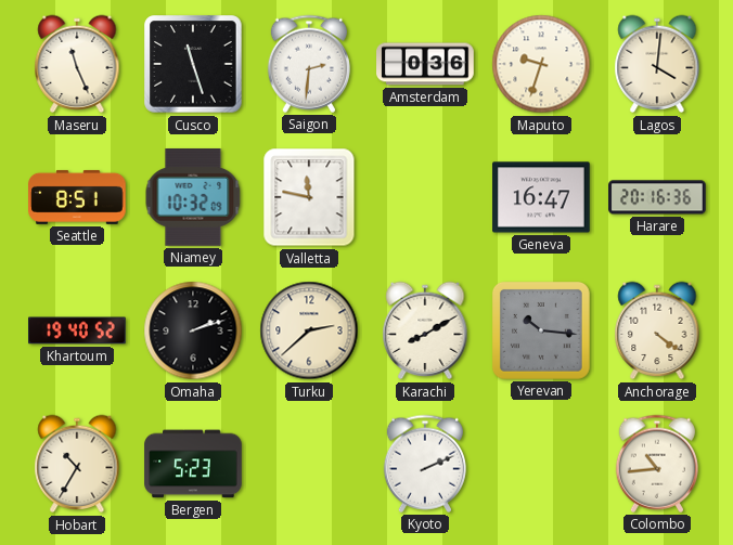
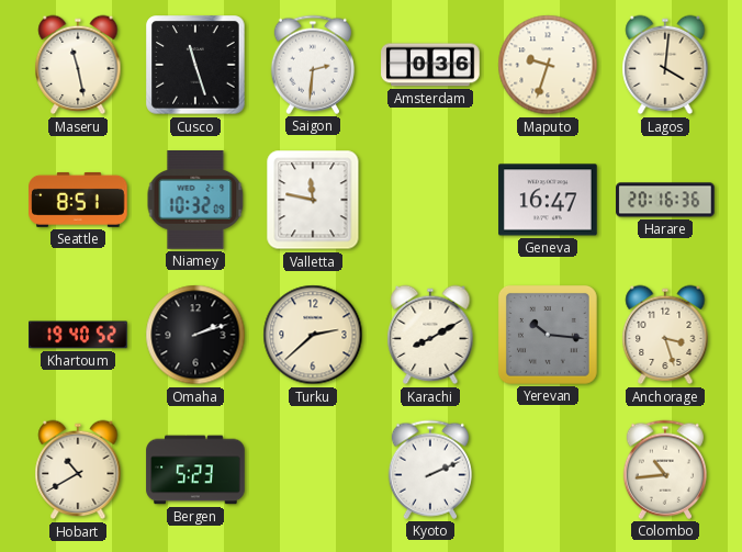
Maseru: 11:26 -> 11:28
Anchorage: 4:21 -> 3:27
Hobart: 10:35 -> 10:40
